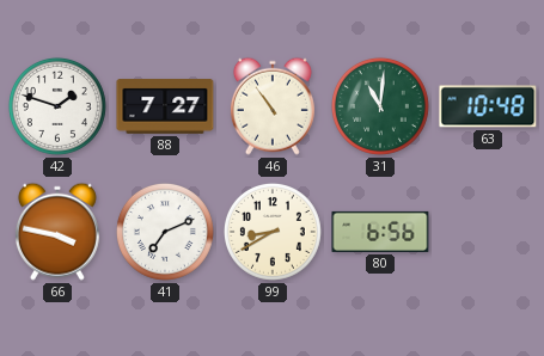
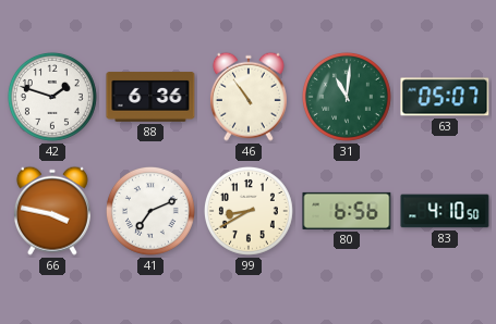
88: 7:27 -> 6:36
63: 10:48 -> 05:07
83: none -> 4:10
